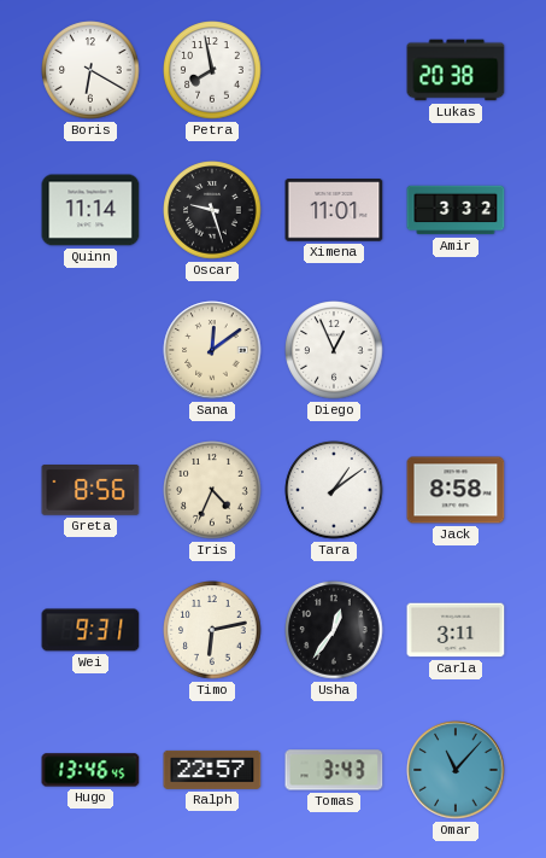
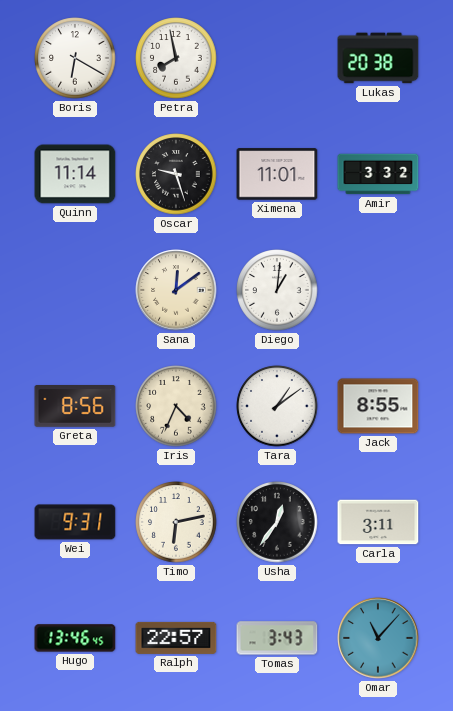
Diego: 12:56 -> 1:01
Jack: 8:58 -> 8:55
